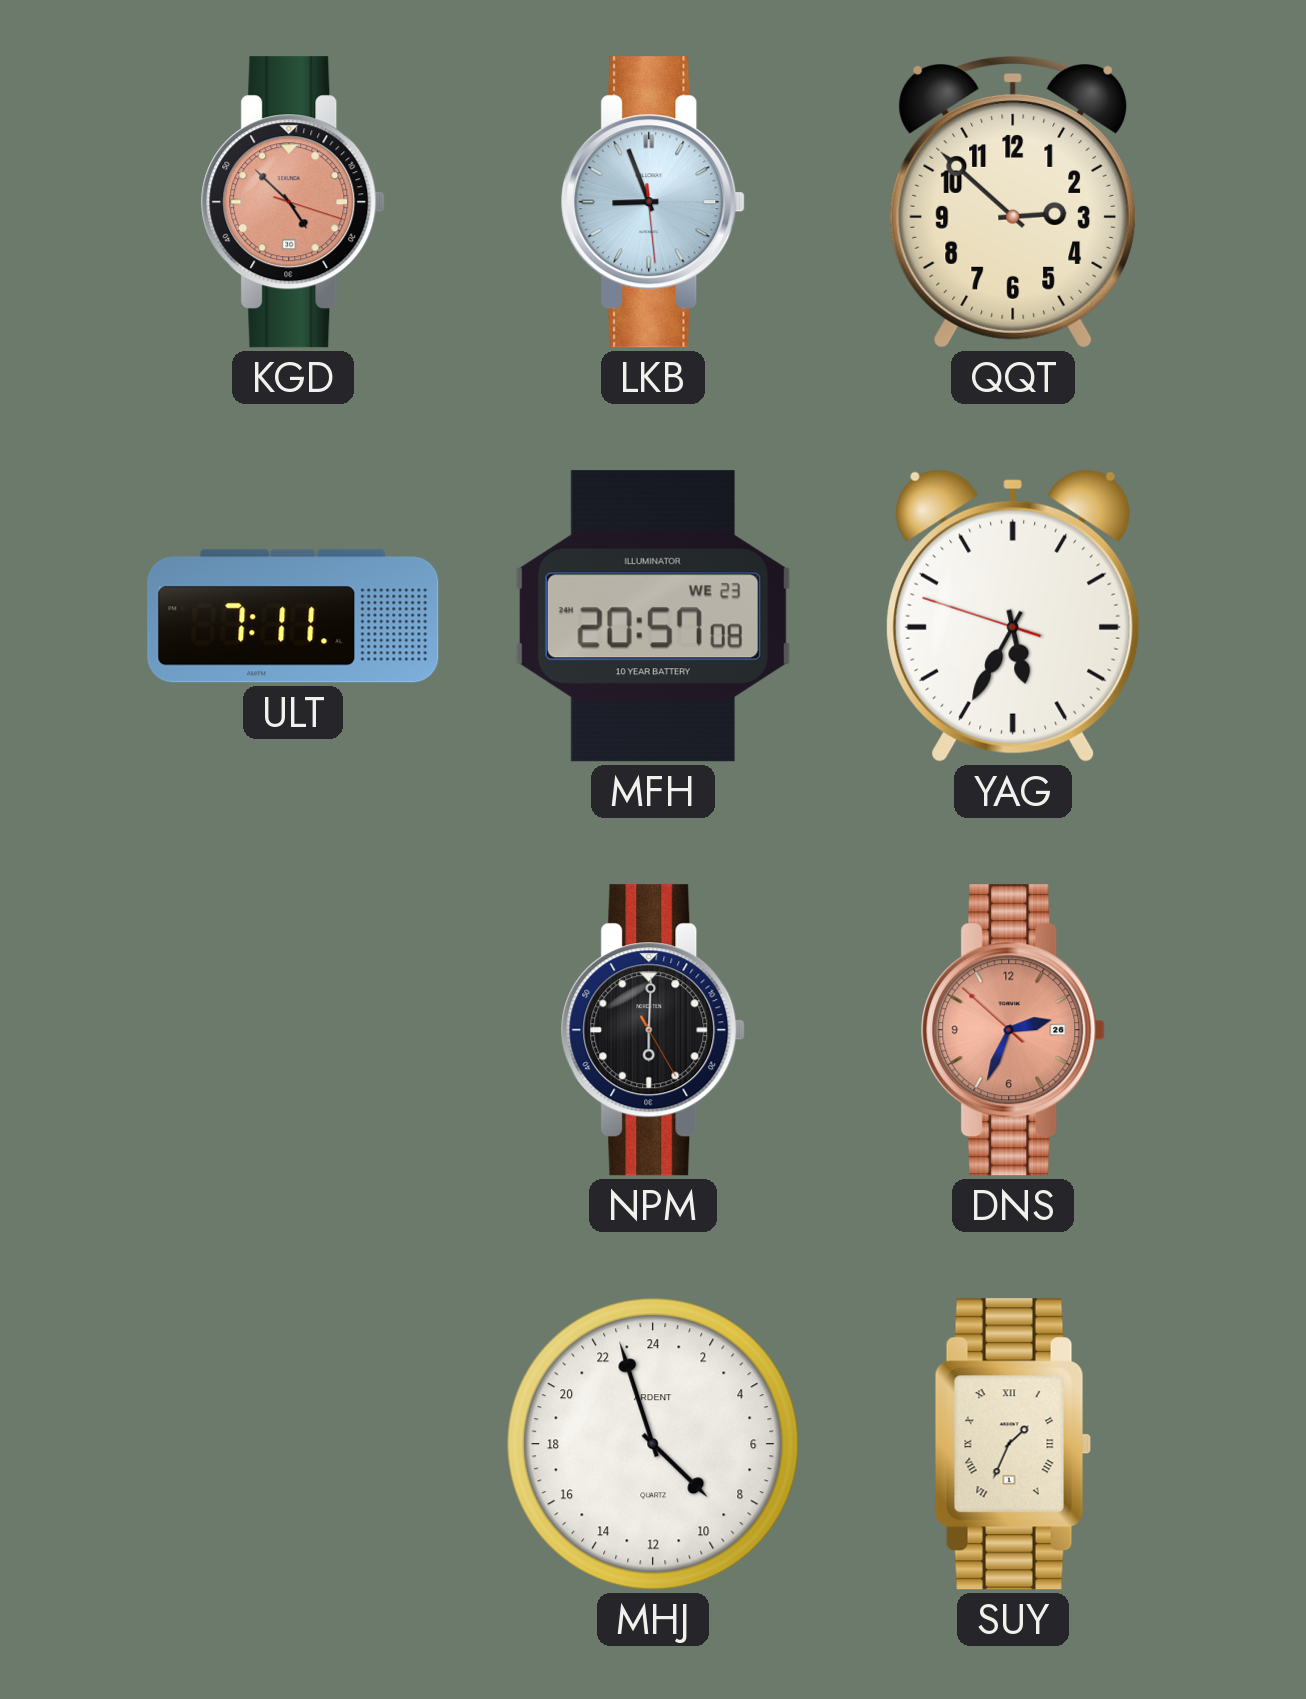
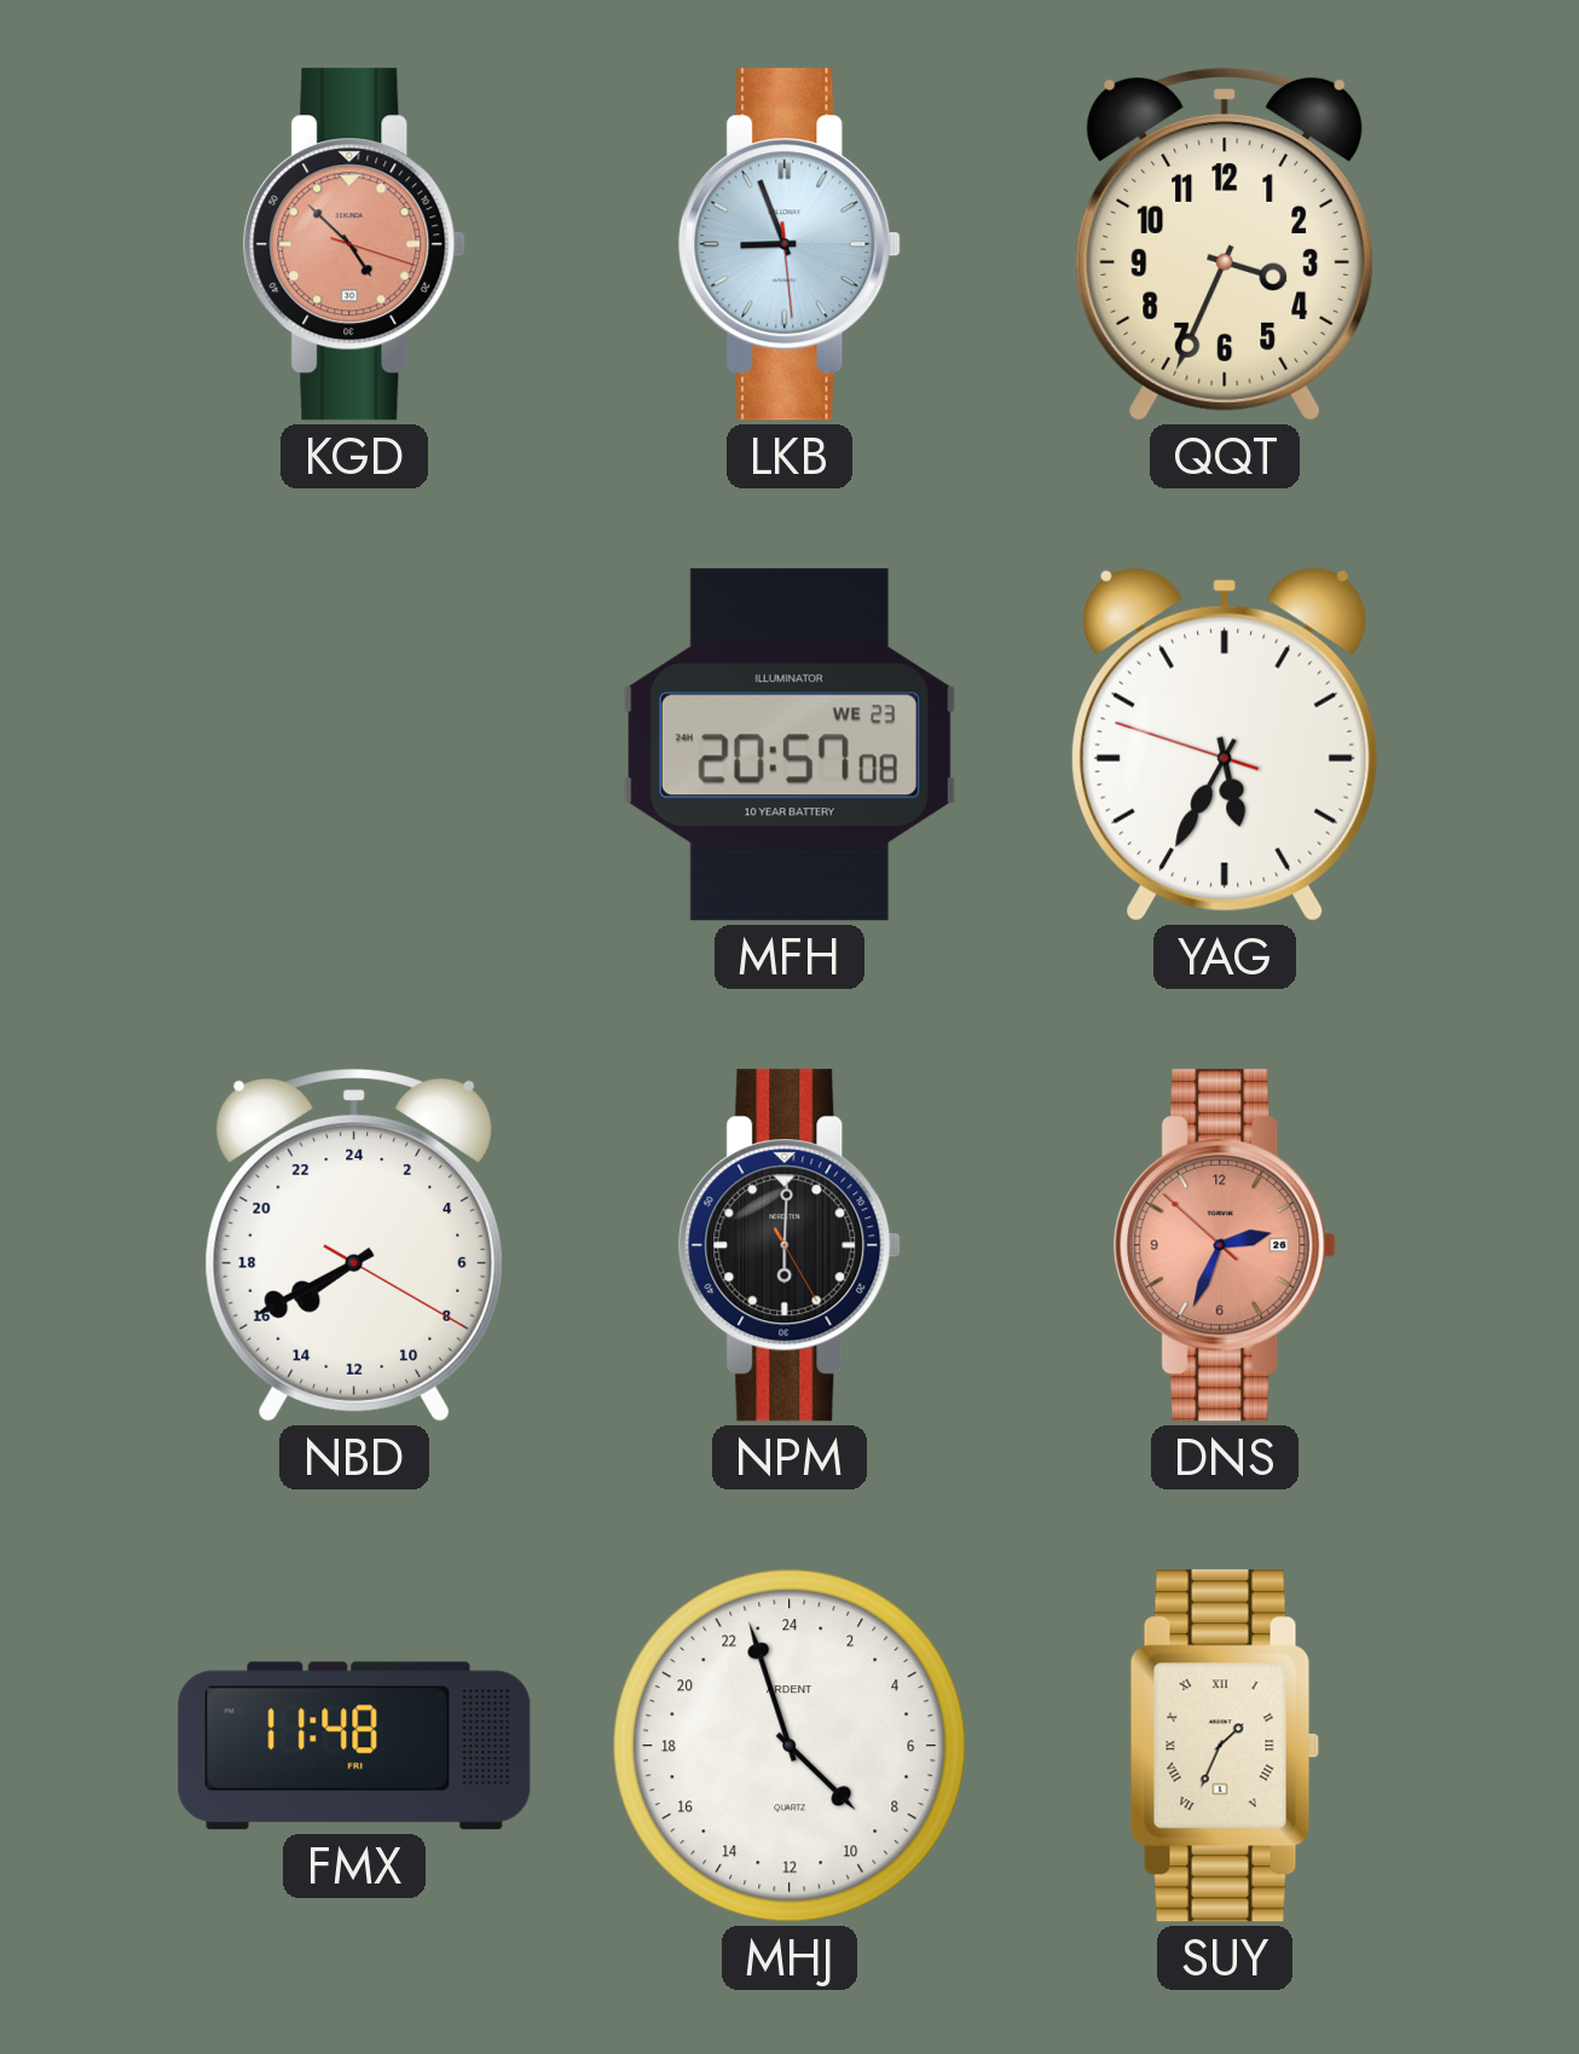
QQT: 2:52 -> 3:34
ULT: 7:11 -> none
NBD: none -> 15:40
FMX: none -> 11:48
